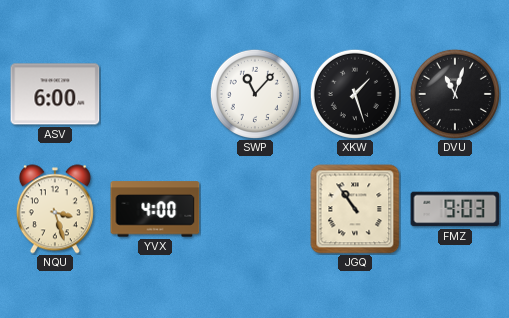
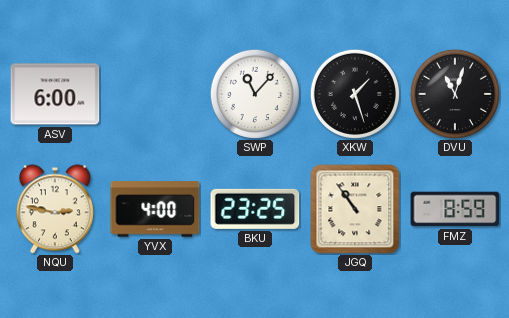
NQU: 3:27 -> 2:47
BKU: none -> 23:25
FMZ: 9:03 -> 8:59
